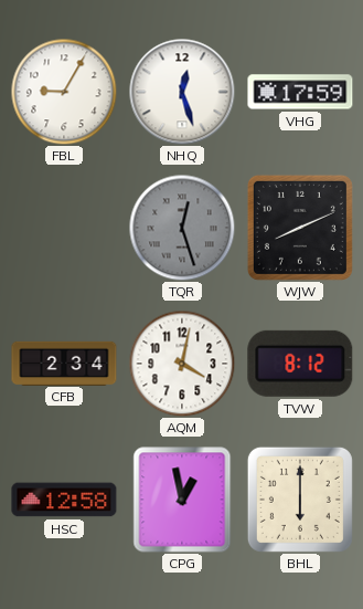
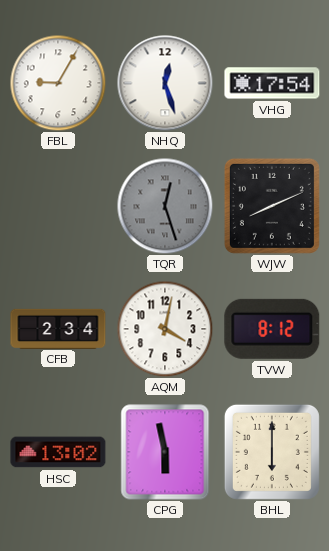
VHG: 17:59 -> 17:54
HSC: 12:58 -> 13:02
CPG: 12:58 -> 5:58
